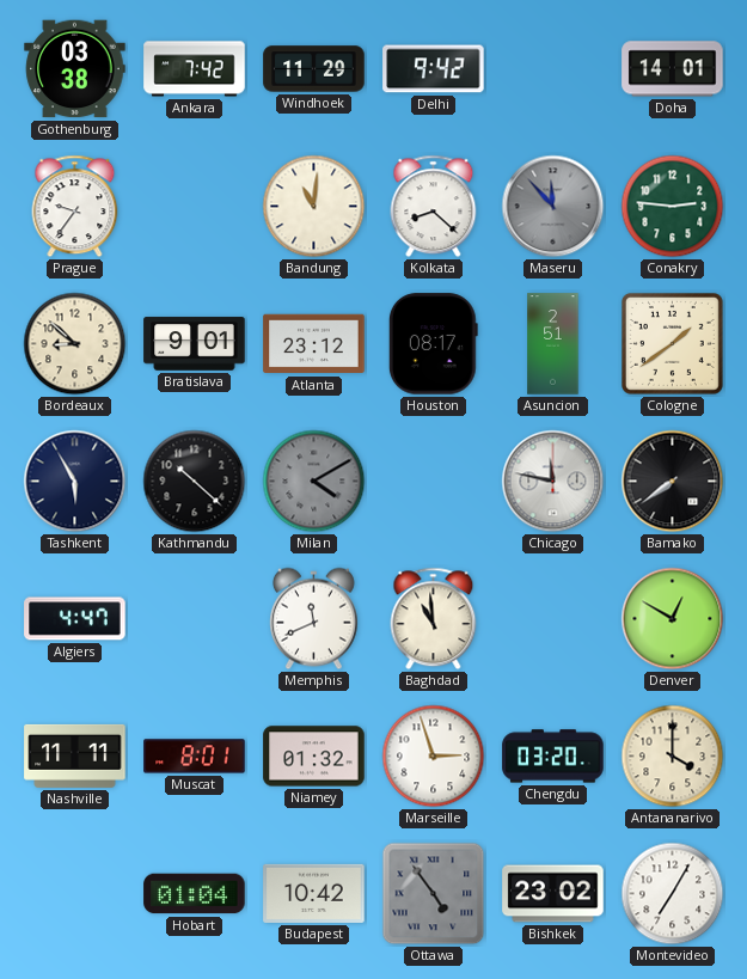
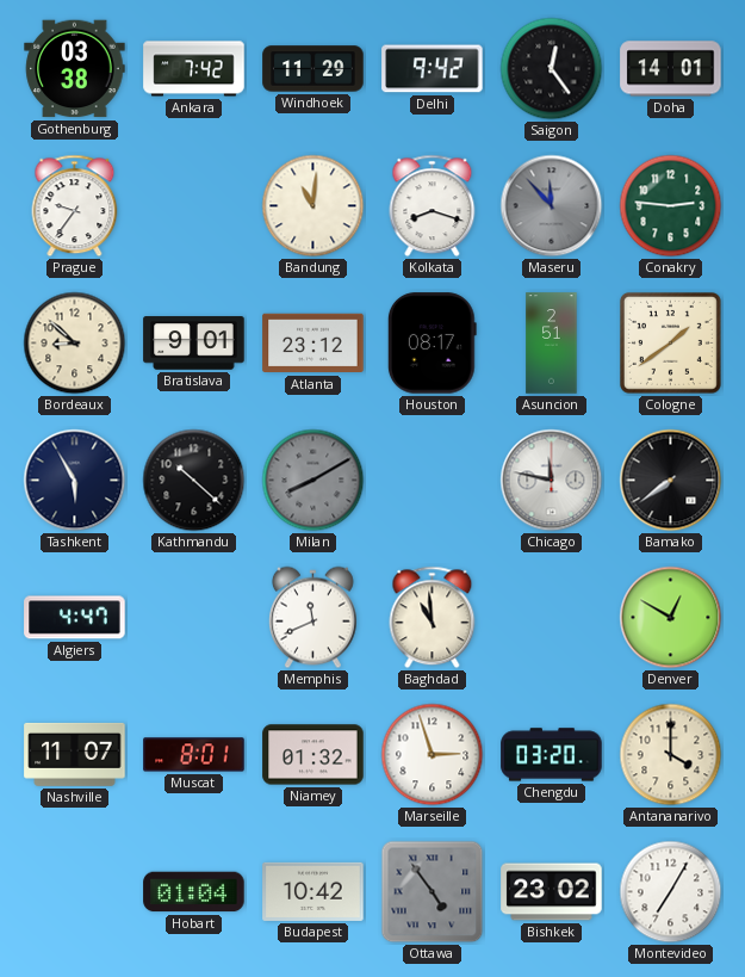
Saigon: none -> 12:24
Kolkata: 8:22 -> 8:18
Milan: 4:10 -> 8:10
Nashville: 11:11 -> 11:07
